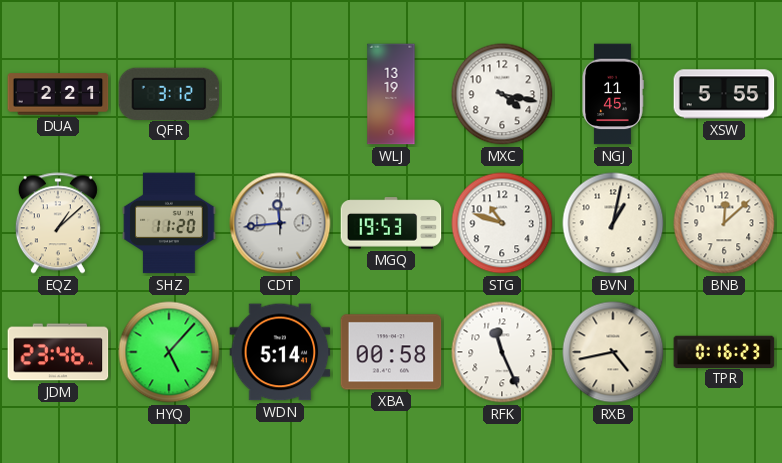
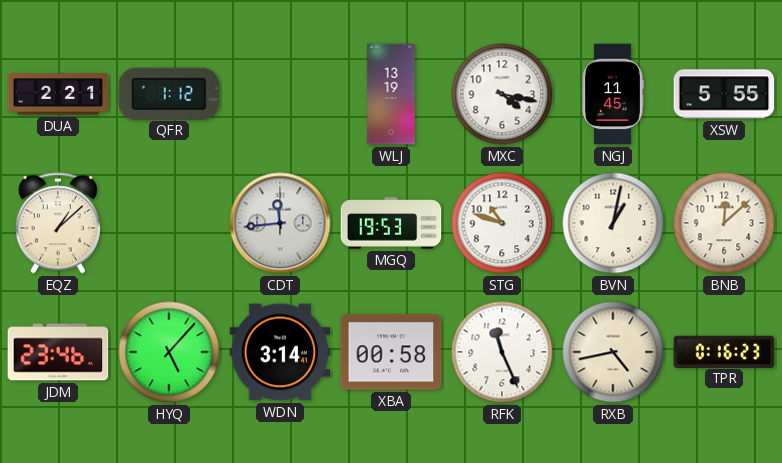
QFR: 3:12 -> 1:12
SHZ: 11:20 -> none
WDN: 5:14 -> 3:14
